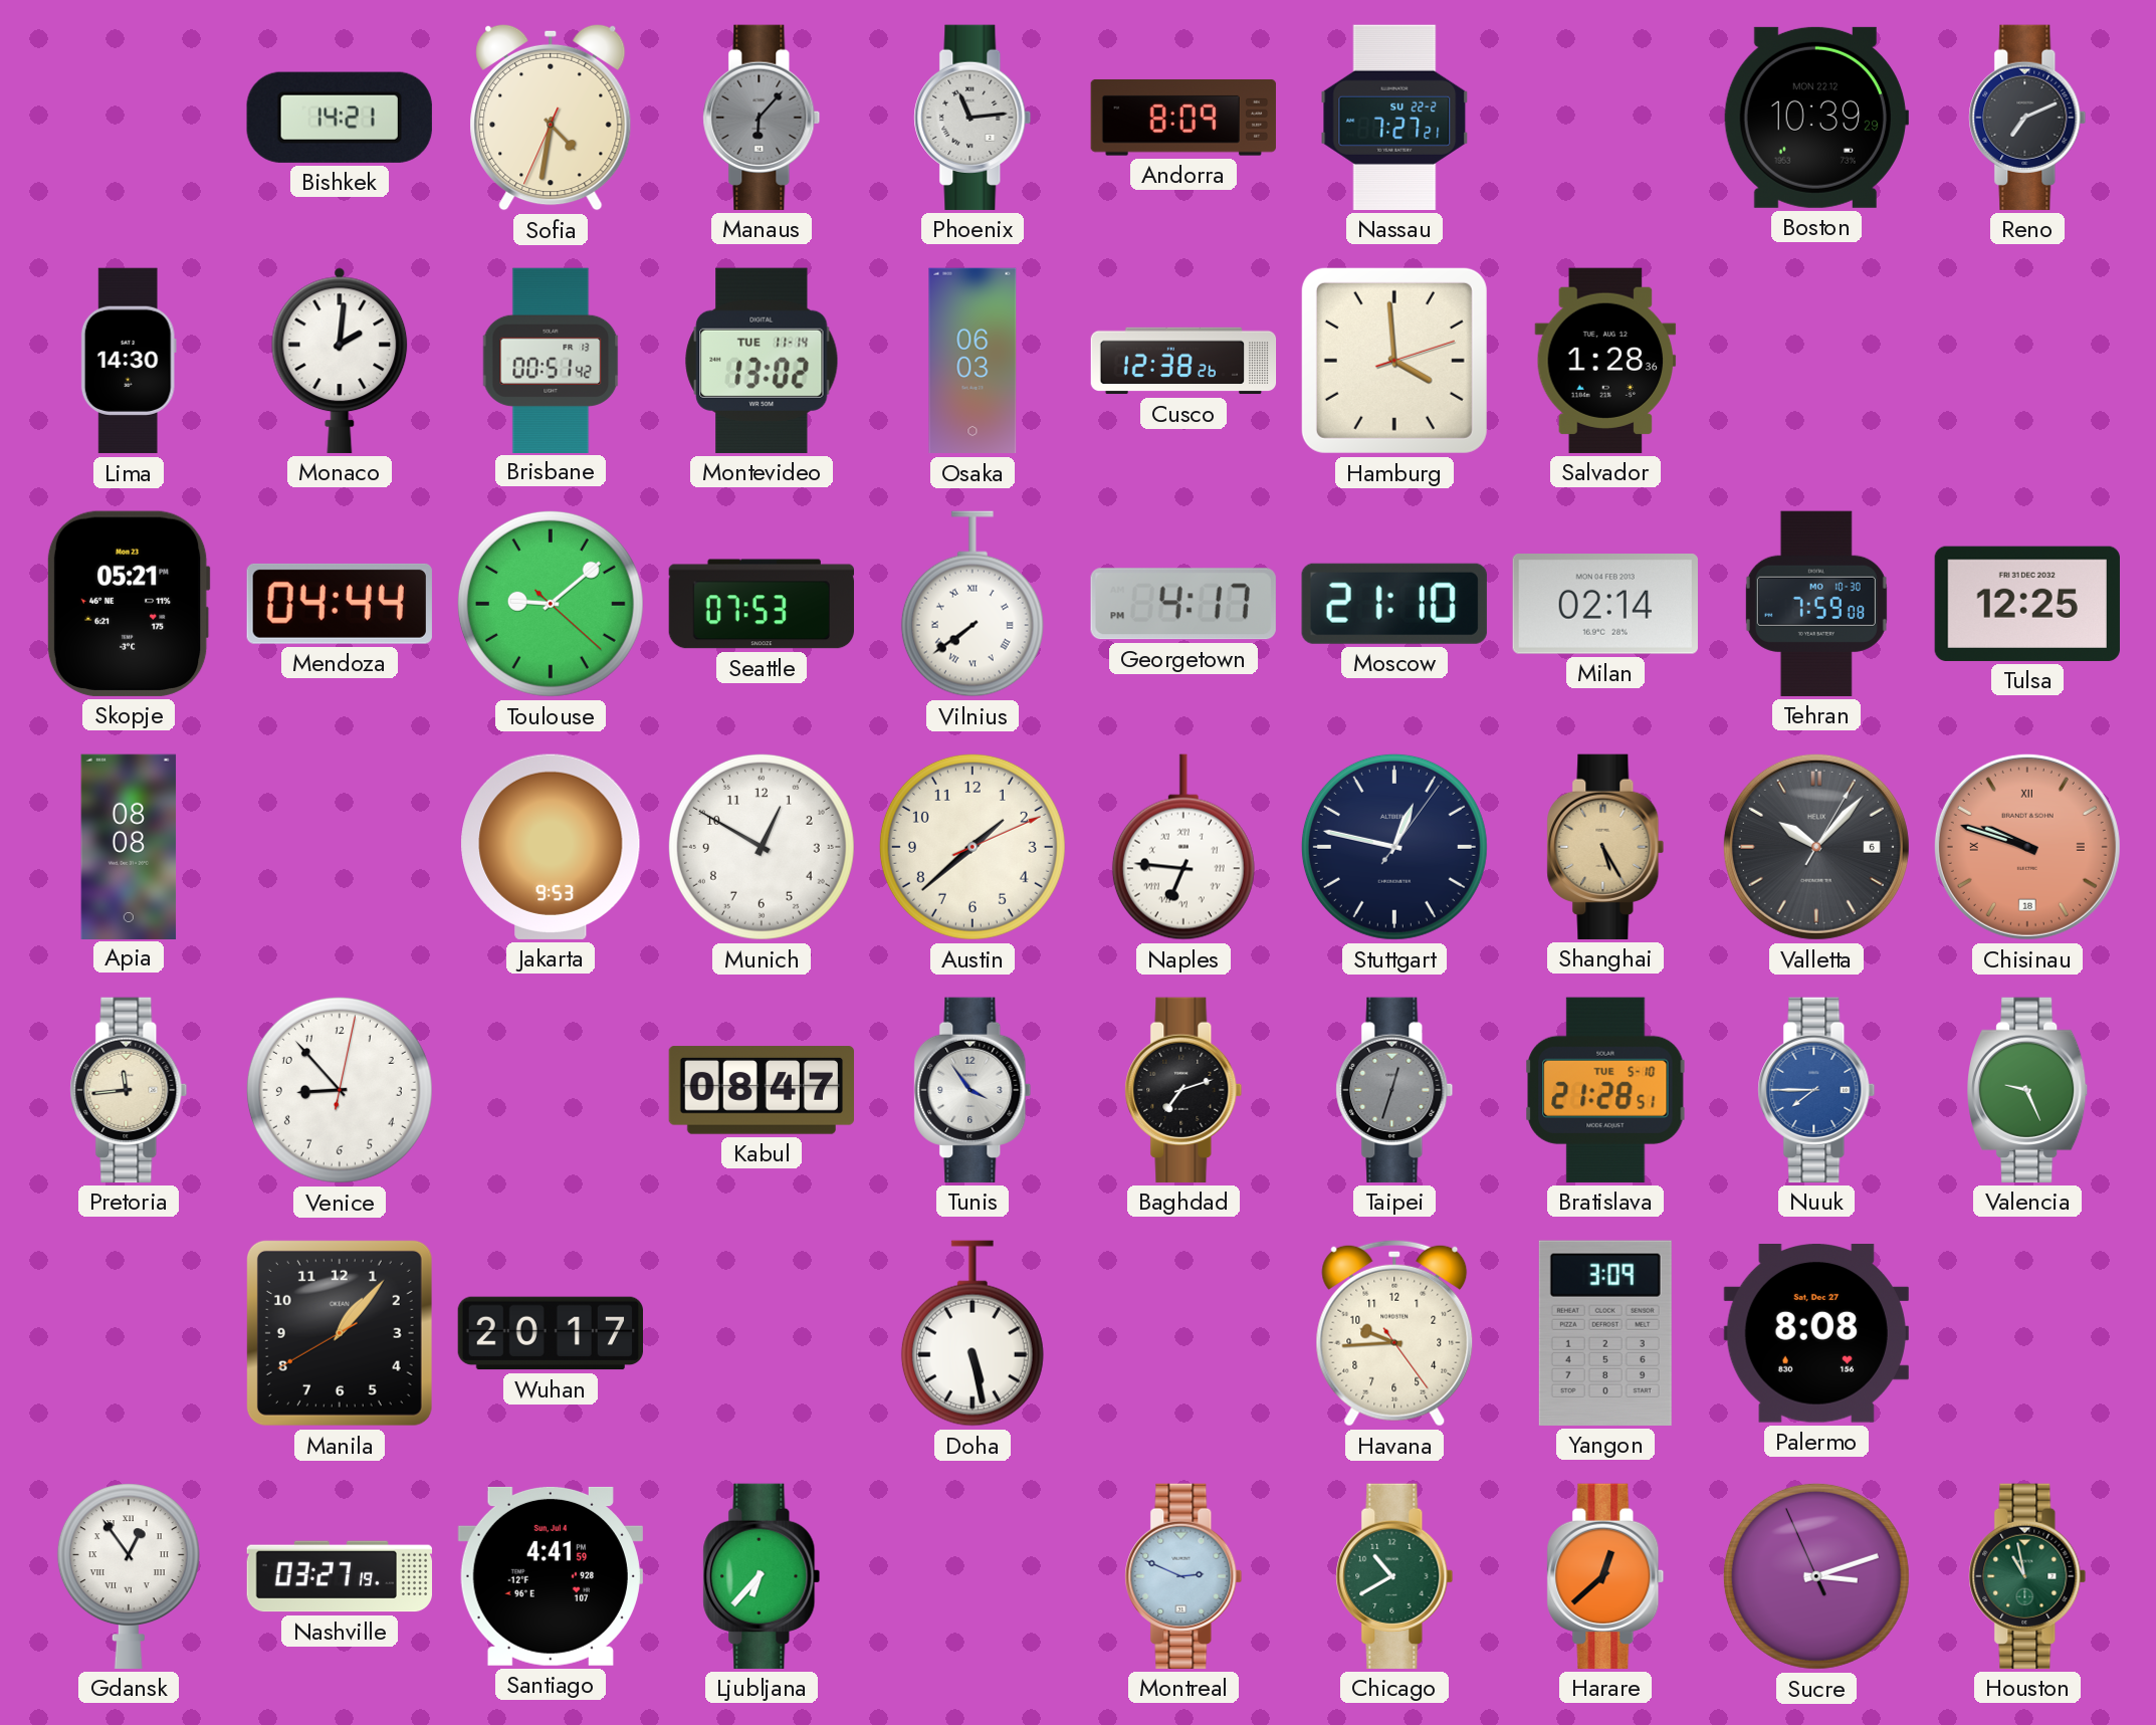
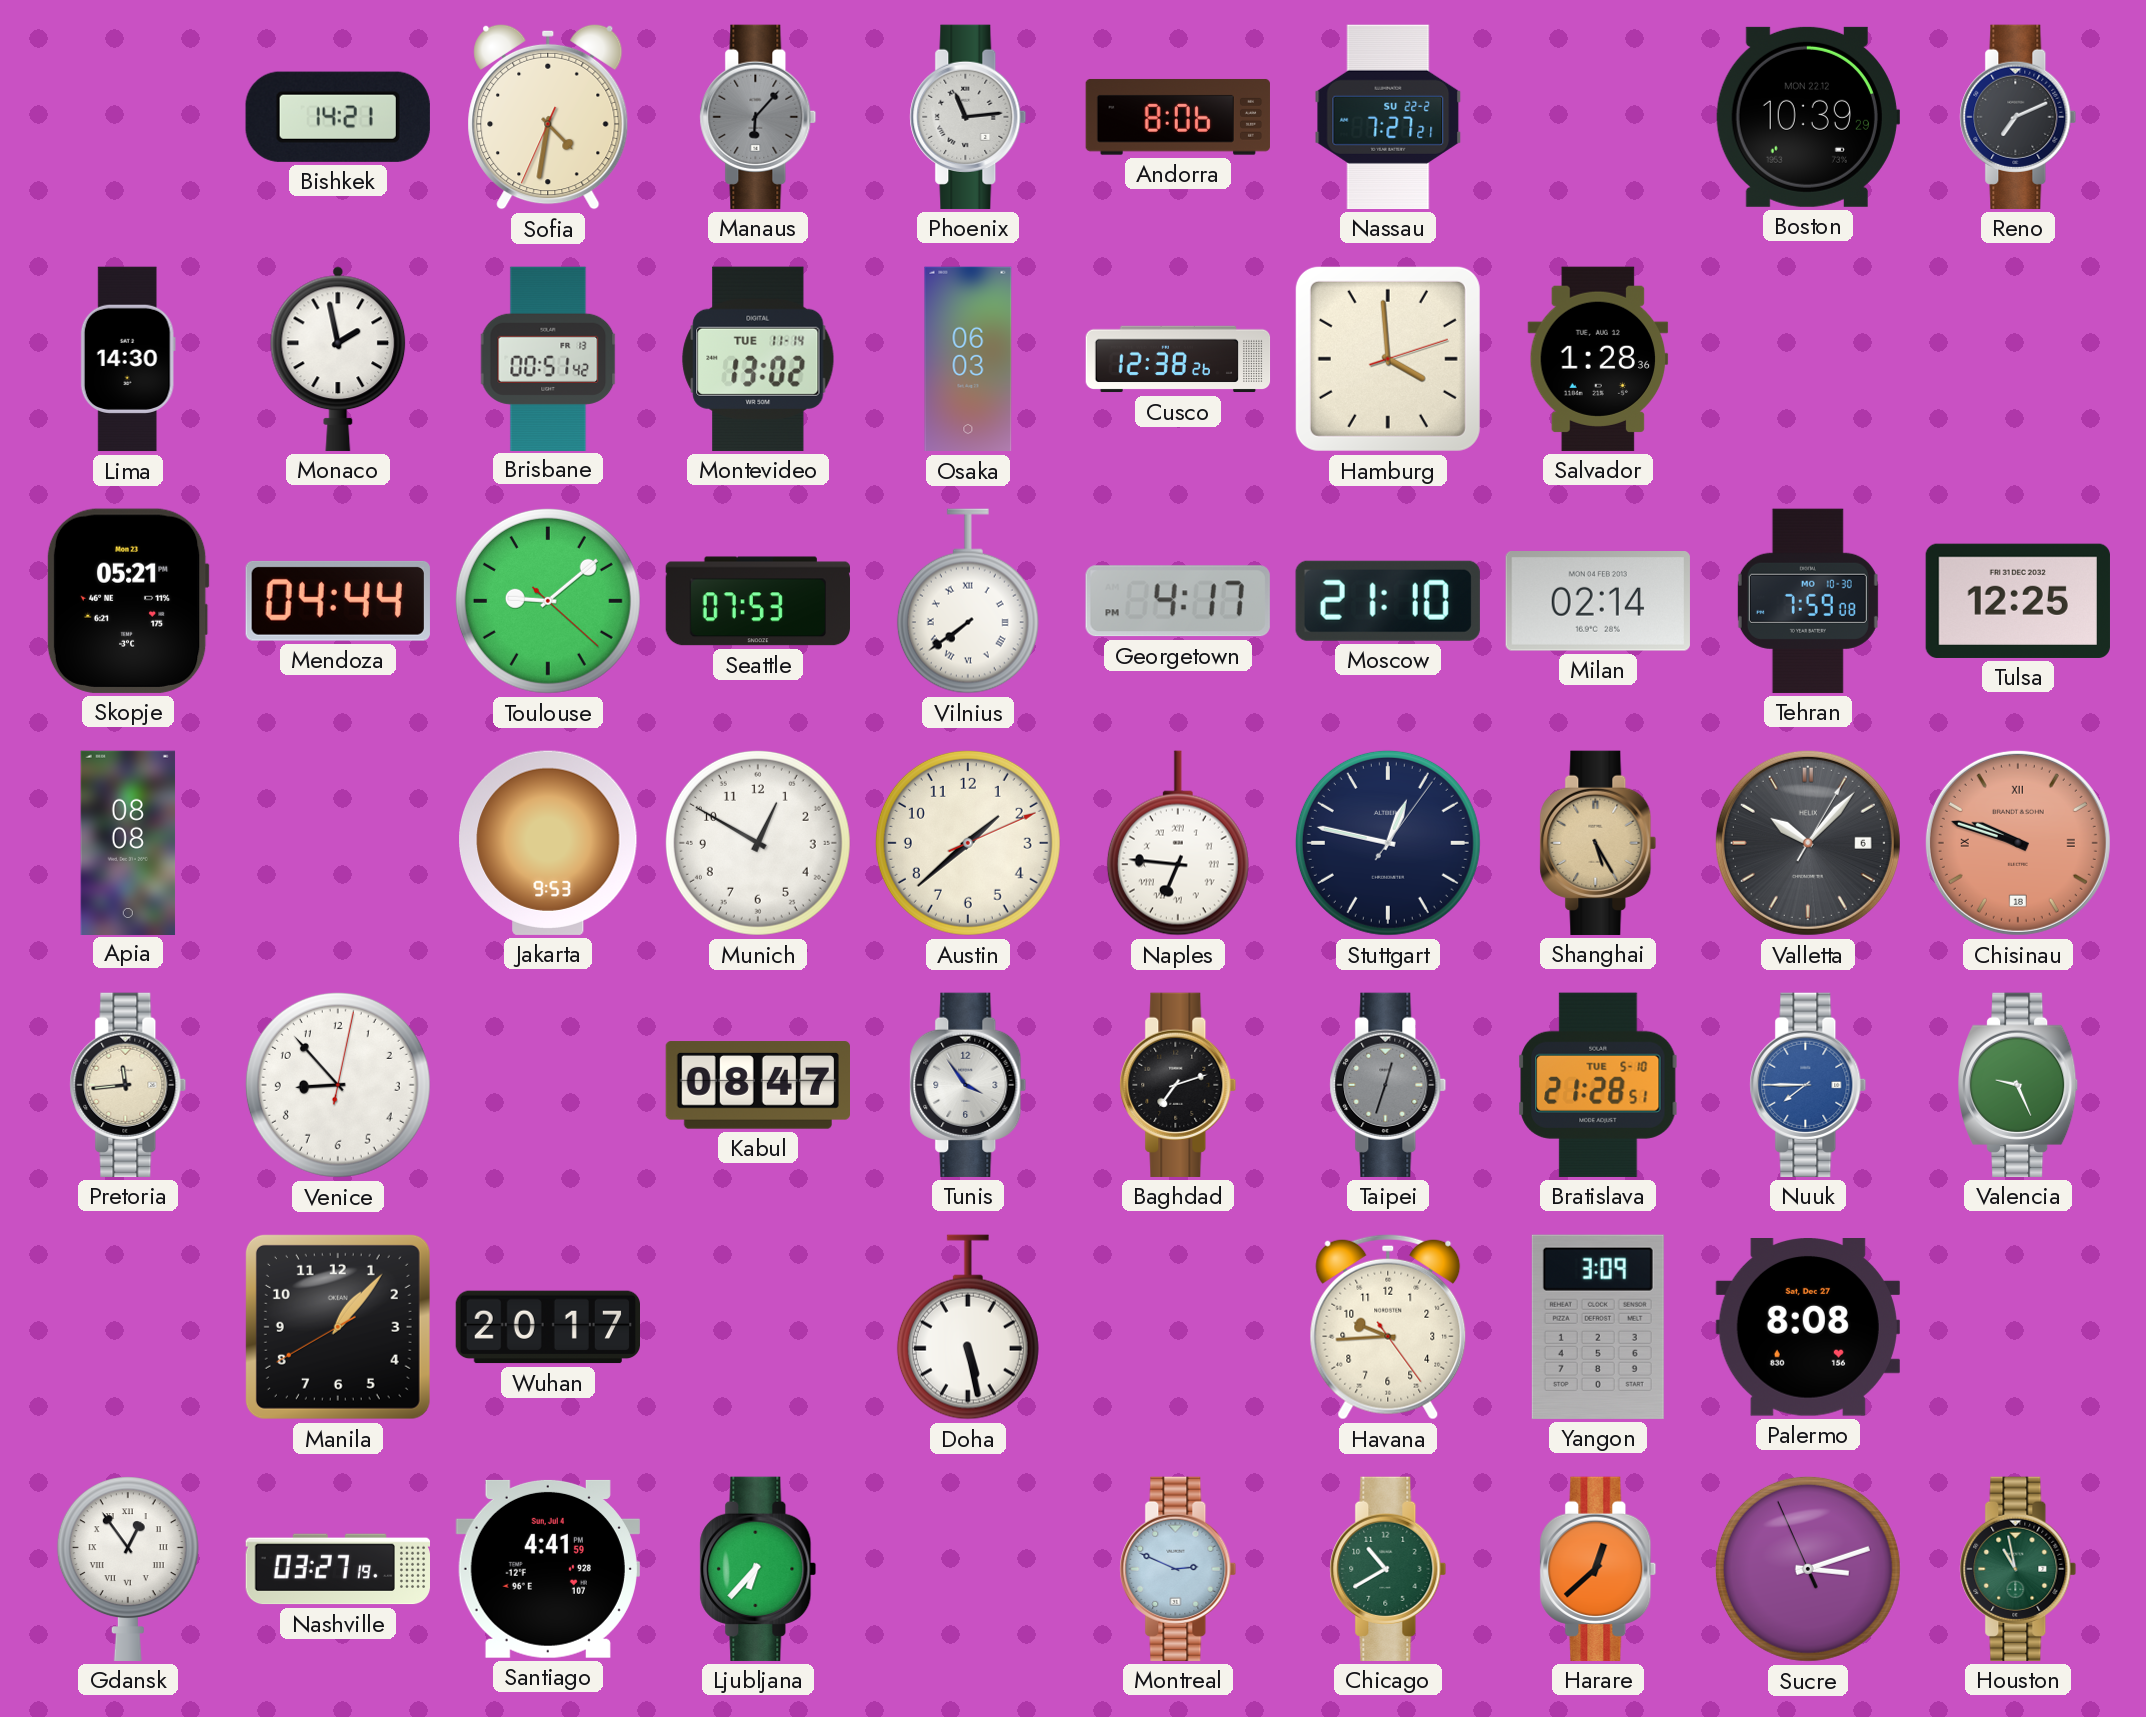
Andorra: 8:09 -> 8:06
Monaco: 2:01 -> 1:58
